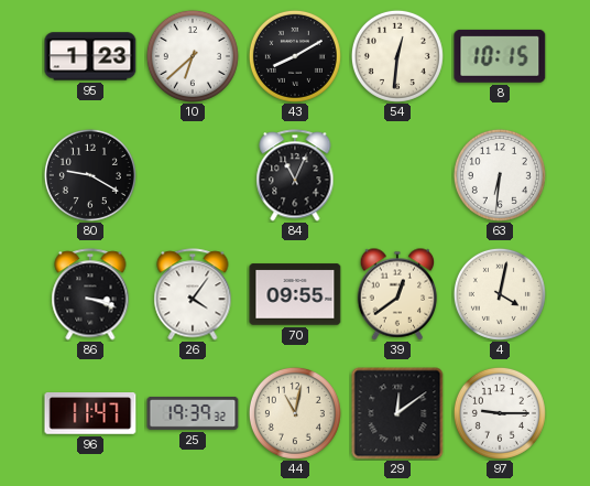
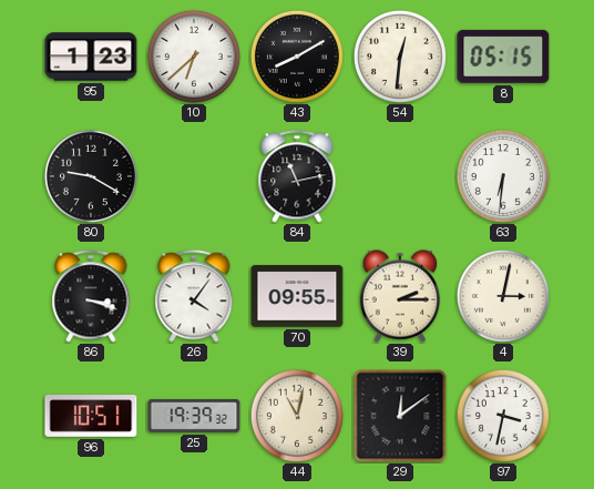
8: 10:15 -> 05:15
84: 11:04 -> 11:13
39: 12:39 -> 2:15
4: 4:02 -> 3:02
96: 11:47 -> 10:51
97: 9:15 -> 3:32
